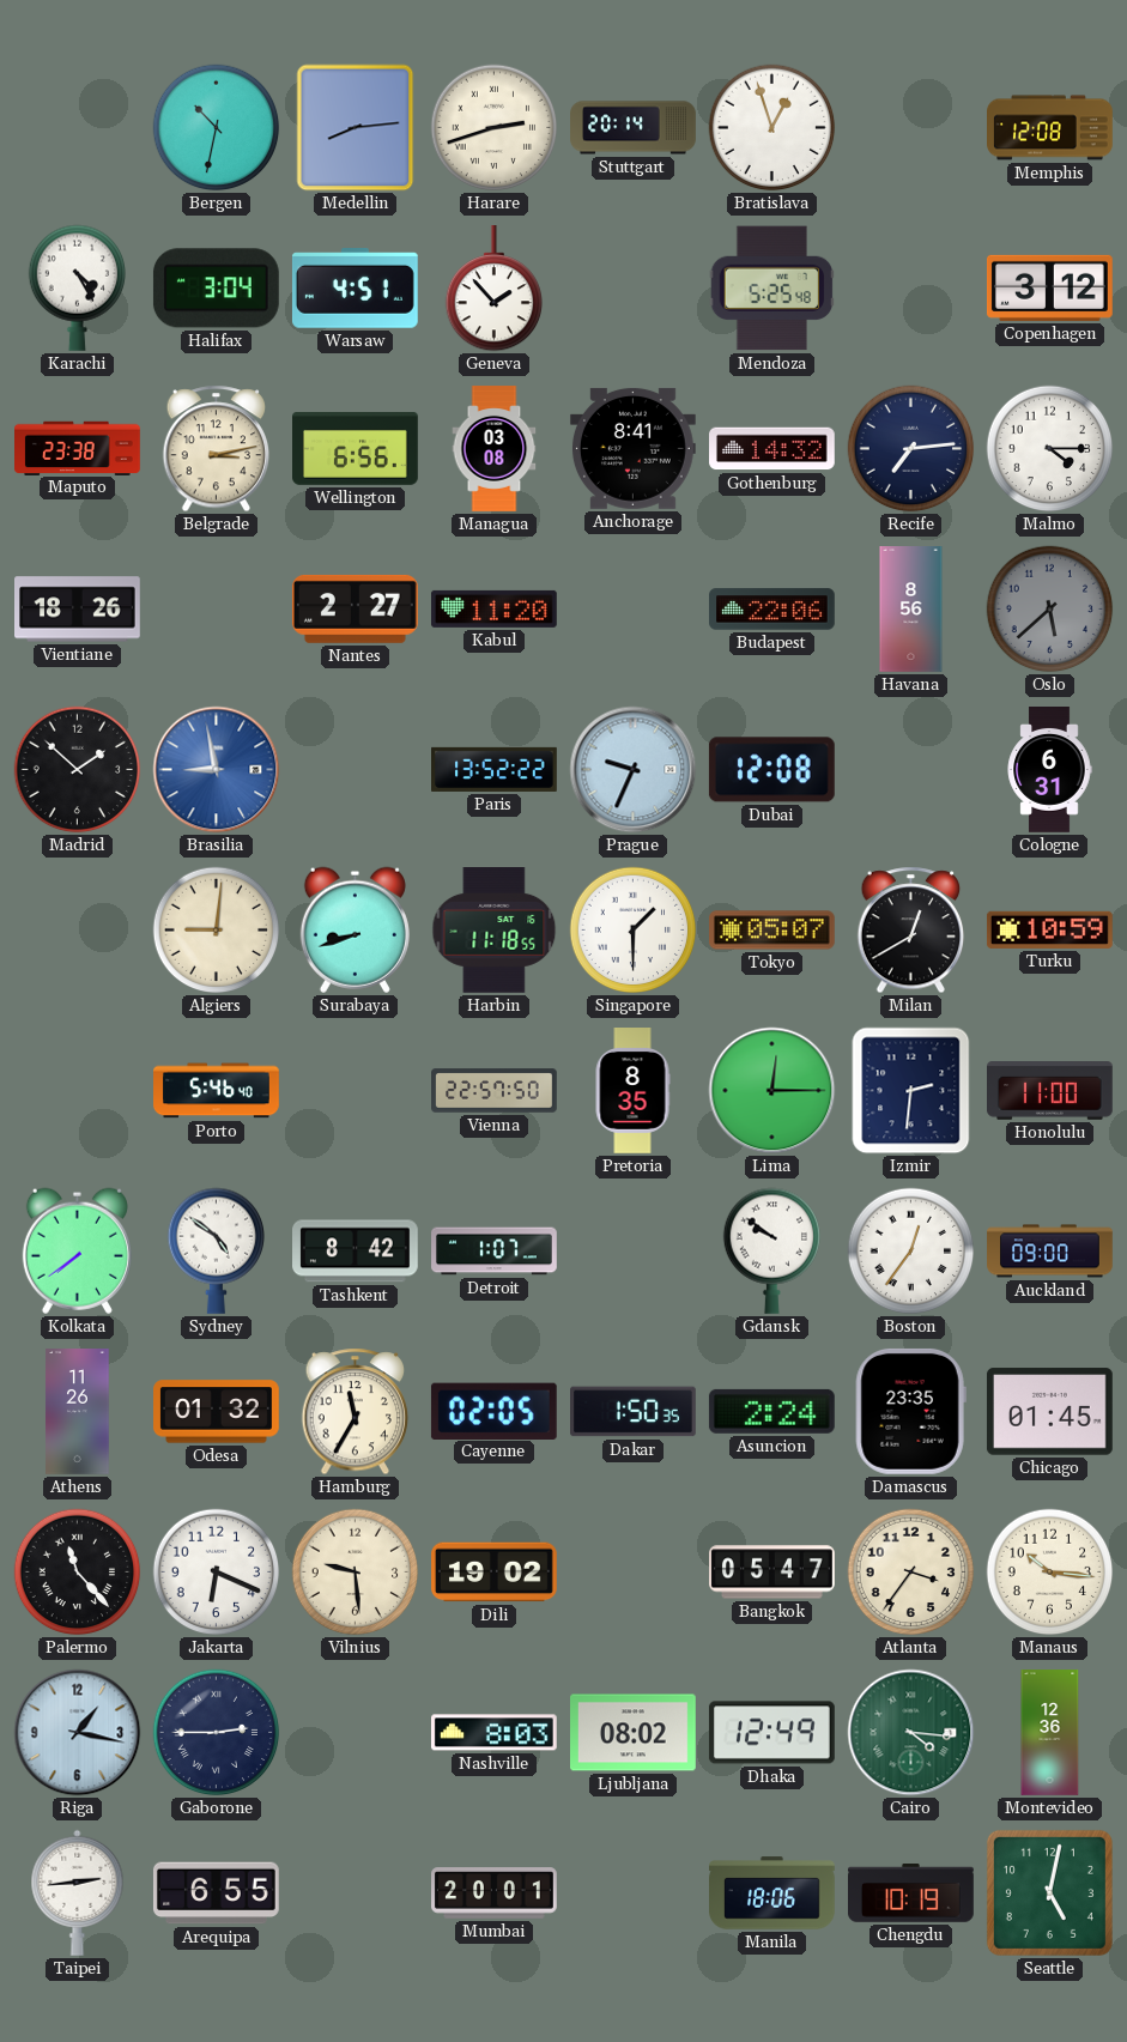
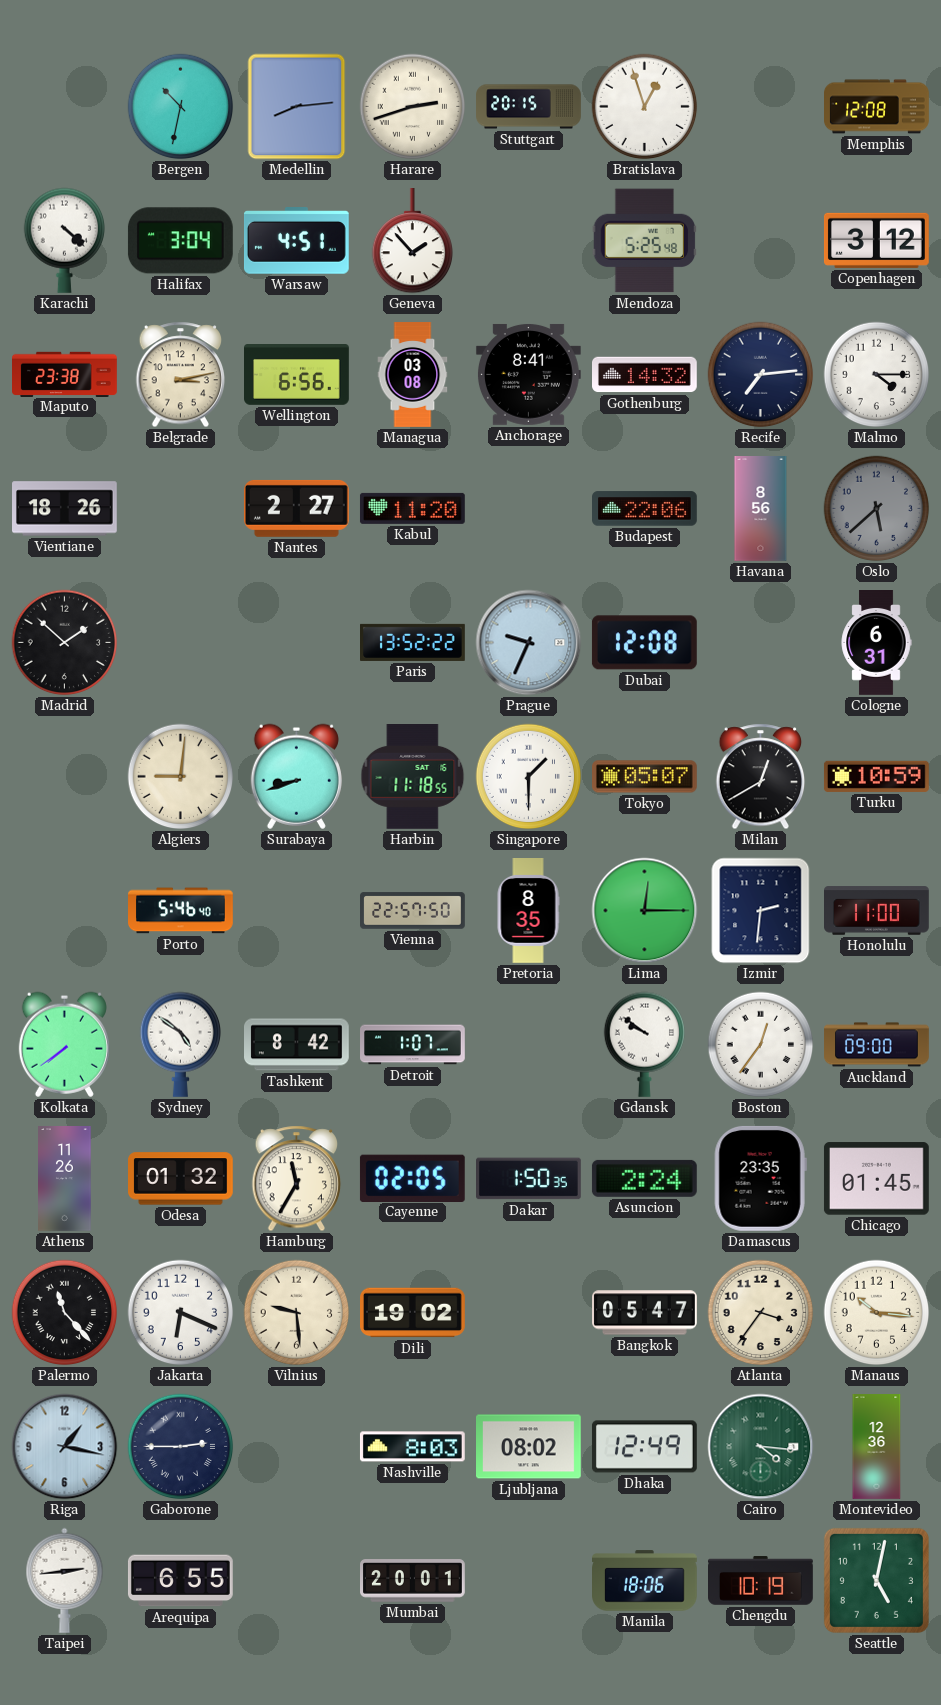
Stuttgart: 20:14 -> 20:15
Karachi: 4:25 -> 4:22
Brasilia: 8:58 -> none
